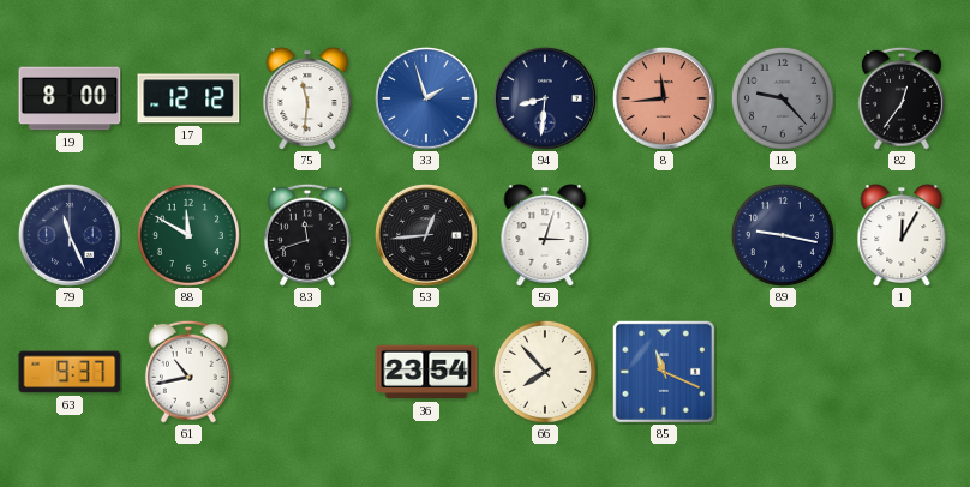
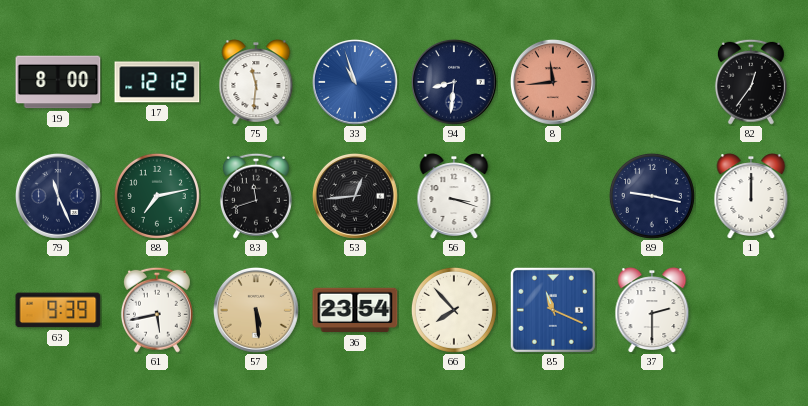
33: 1:57 -> 10:57
18: 9:23 -> none
88: 11:50 -> 7:13
56: 3:03 -> 3:18
1: 12:05 -> 12:00
63: 9:37 -> 9:39
61: 10:43 -> 5:43
57: none -> 5:29
37: none -> 2:30
